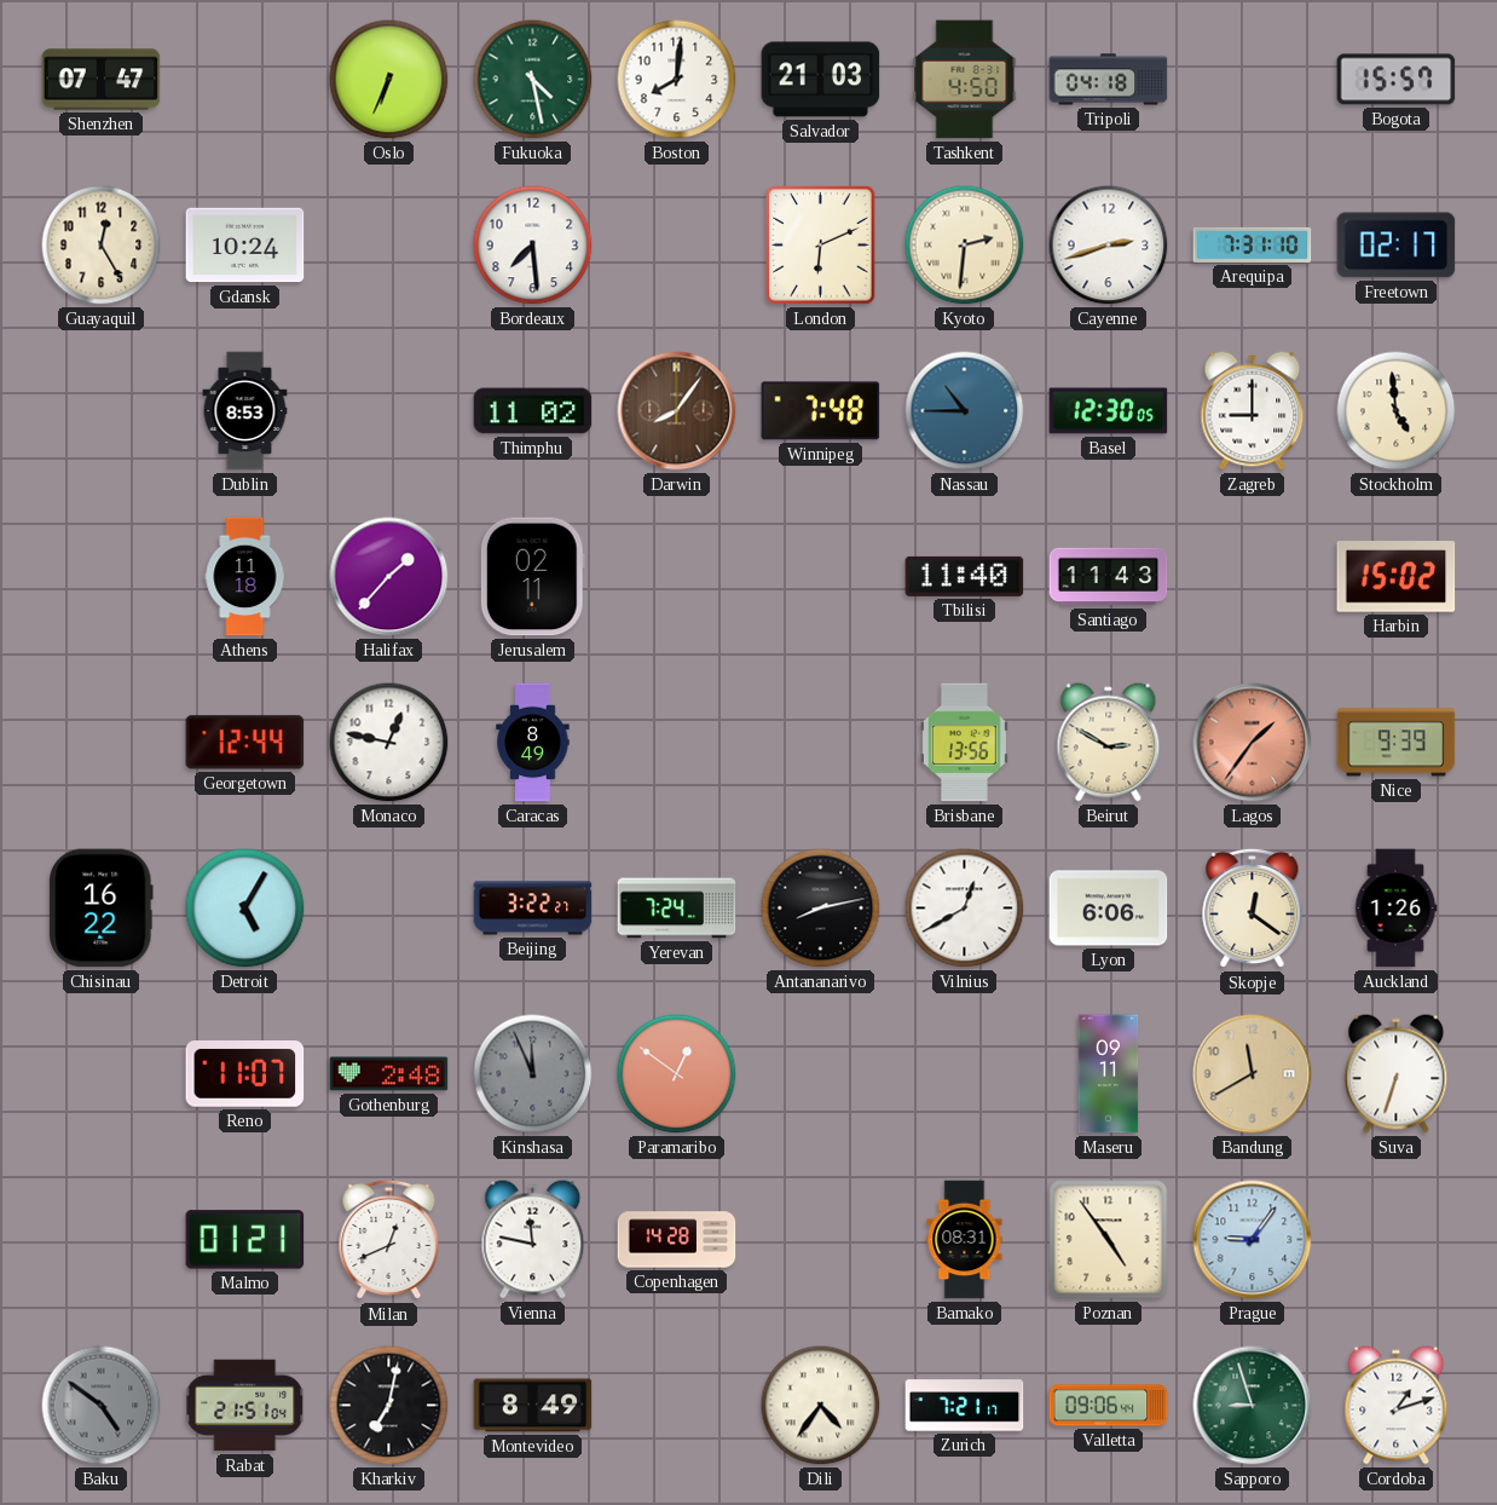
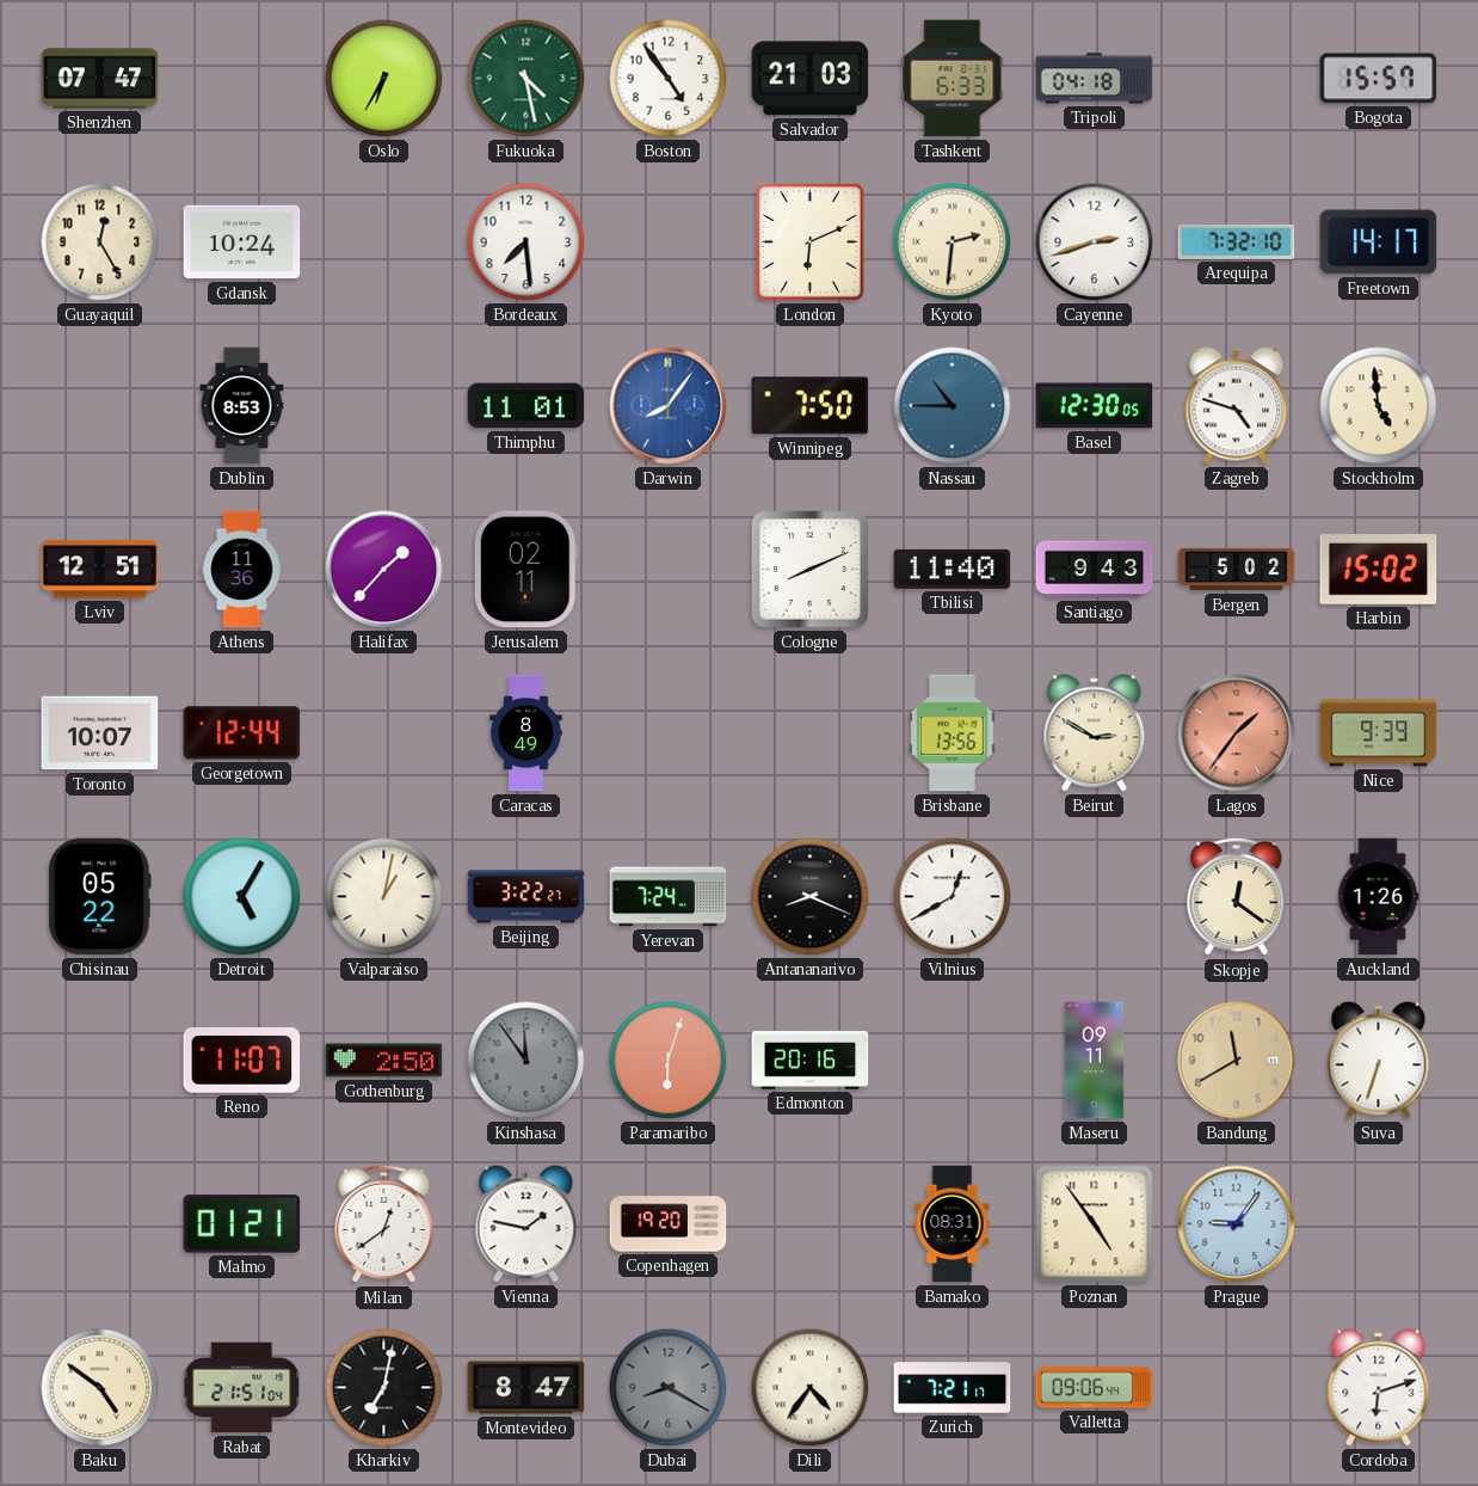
Oslo: 6:34 -> 6:35
Boston: 8:01 -> 4:54
Tashkent: 4:50 -> 6:33
Arequipa: 7:31 -> 7:32
Freetown: 02:17 -> 14:17
Thimphu: 11:02 -> 11:01
Darwin dial: brown -> blue
Winnipeg: 7:48 -> 7:50
Zagreb: 9:00 -> 4:48
Lviv: none -> 12:51
Athens: 11:18 -> 11:36
Cologne: none -> 8:11
Santiago: 11:43 -> 9:43
Bergen: none -> 5:02
Toronto: none -> 10:07
Monaco: 12:47 -> none
Chisinau: 16:22 -> 05:22
Valparaiso: none -> 1:02
Antananarivo: 8:13 -> 8:19
Lyon: 6:06 -> none
Gothenburg: 2:48 -> 2:50
Kinshasa: 11:56 -> 11:54
Paramaribo: 12:51 -> 6:03
Edmonton: none -> 20:16
Milan: 12:41 -> 12:39
Vienna: 11:47 -> 1:47
Copenhagen: 14:28 -> 19:20
Baku dial: grey -> cream
Montevideo: 8:49 -> 8:47
Dubai: none -> 8:20
Sapporo: 8:57 -> none
Cordoba: 1:12 -> 6:12
